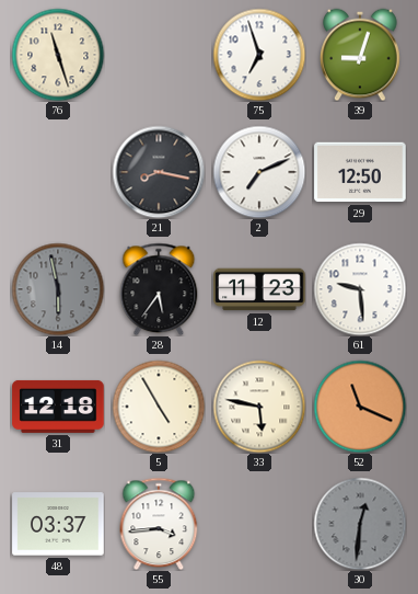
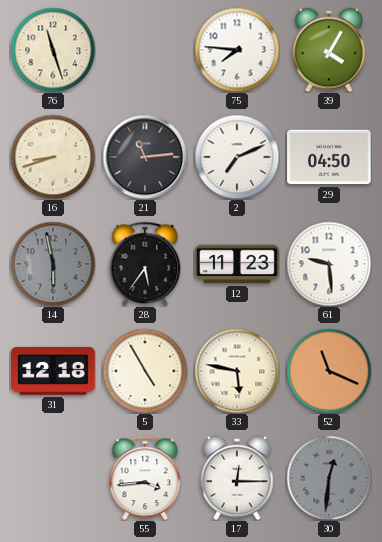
75: 6:57 -> 7:46
39: 9:03 -> 4:05
16: none -> 8:42
21: 8:17 -> 11:14
29: 12:50 -> 04:50
48: 03:37 -> none
17: none -> 12:15
